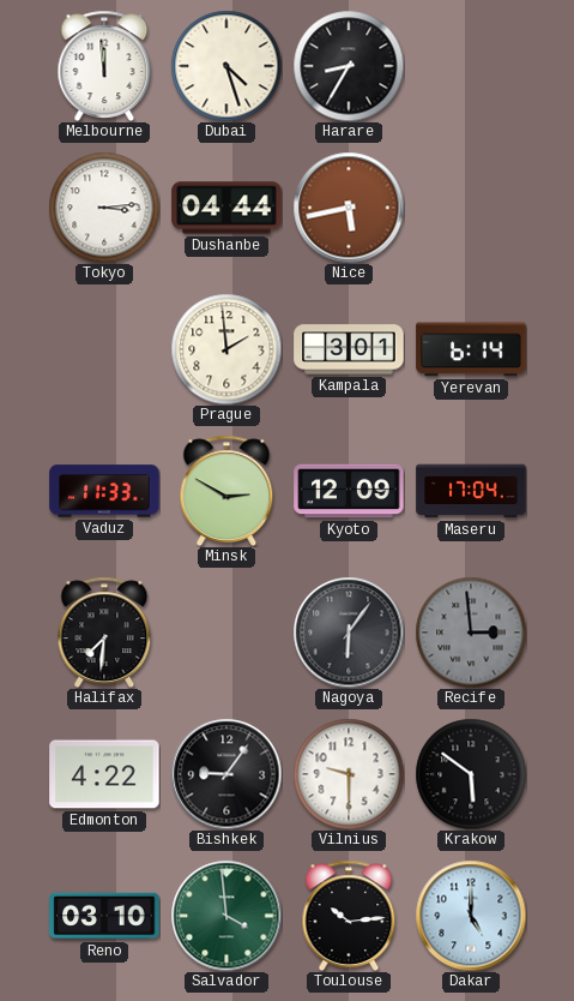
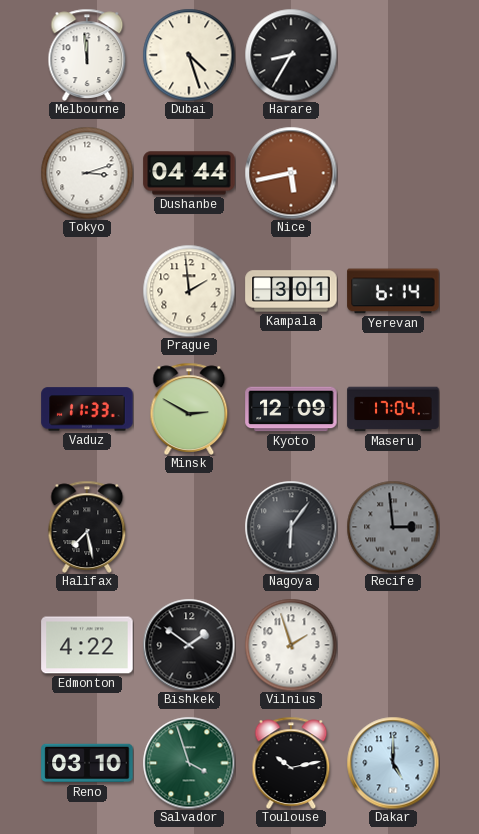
Tokyo: 3:14 -> 3:12
Halifax: 7:31 -> 7:28
Bishkek: 9:06 -> 1:51
Vilnius: 9:30 -> 1:57
Krakow: 5:51 -> none
Salvador: 3:59 -> 3:57
Toulouse: 10:14 -> 10:13
